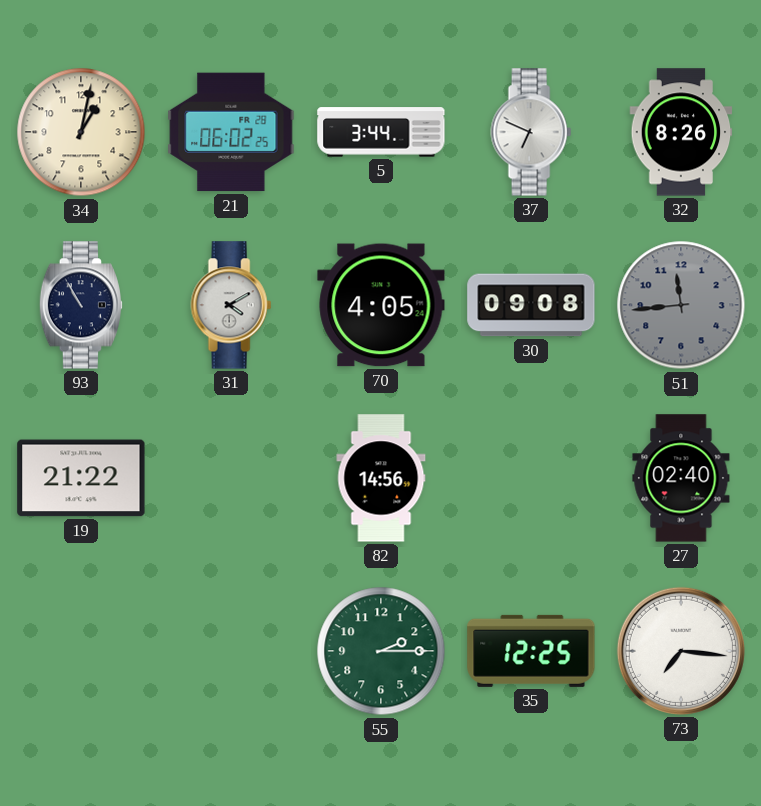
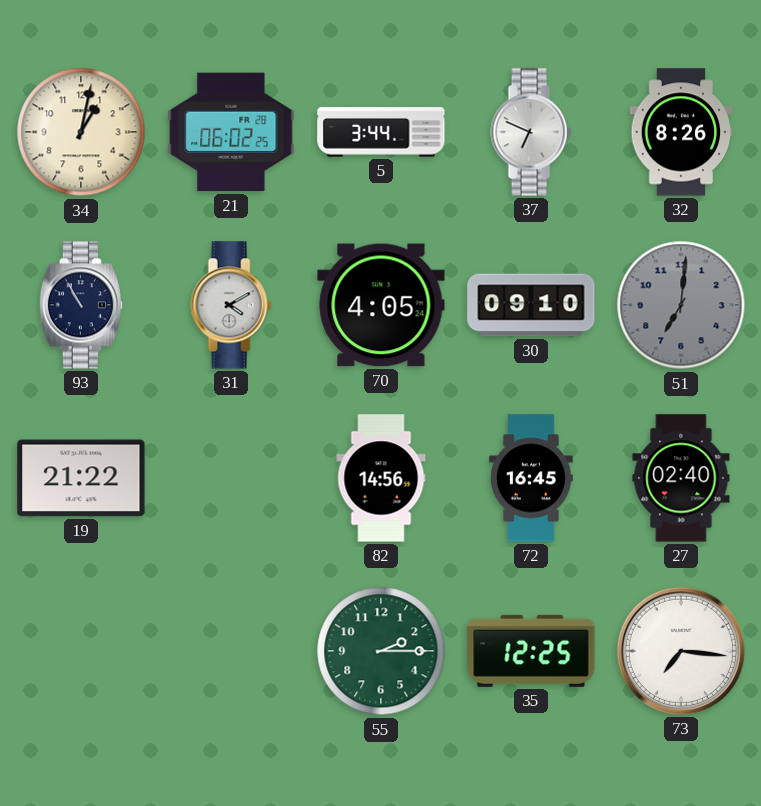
30: 09:08 -> 09:10
51: 11:44 -> 7:01
72: none -> 16:45
